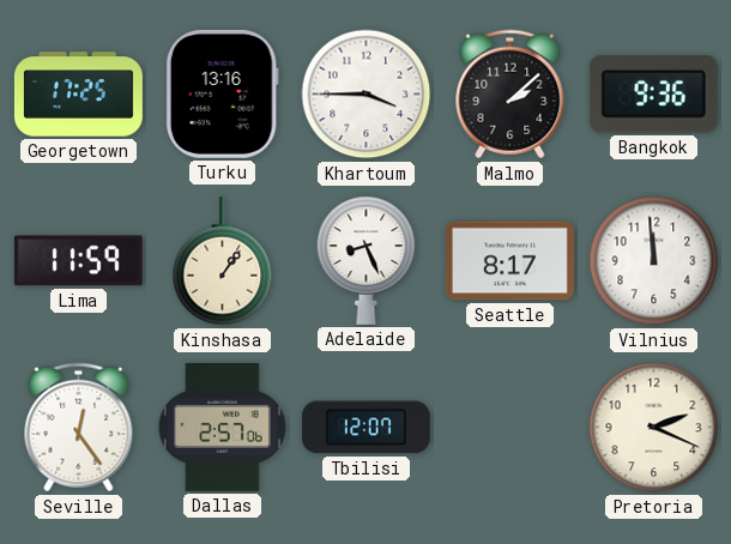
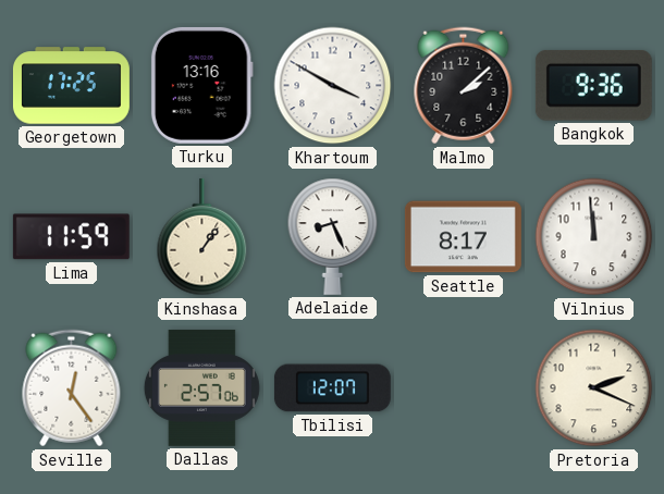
Khartoum: 3:45 -> 3:50
